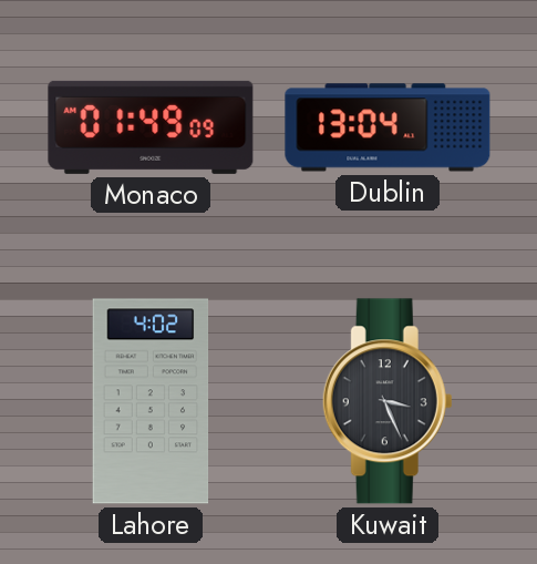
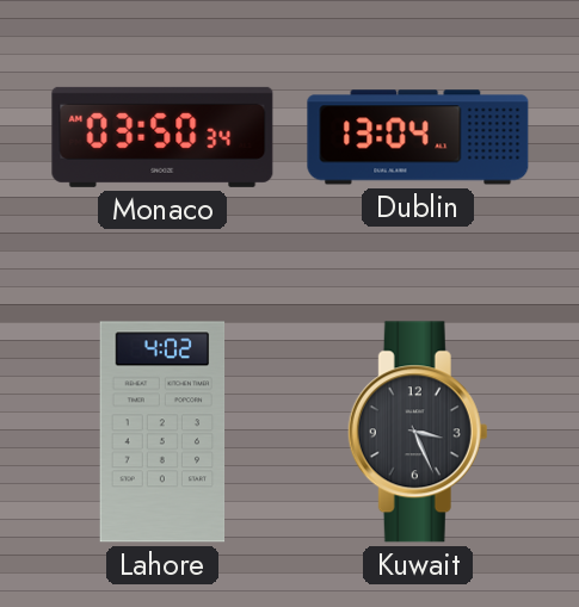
Monaco: 01:49 -> 03:50
